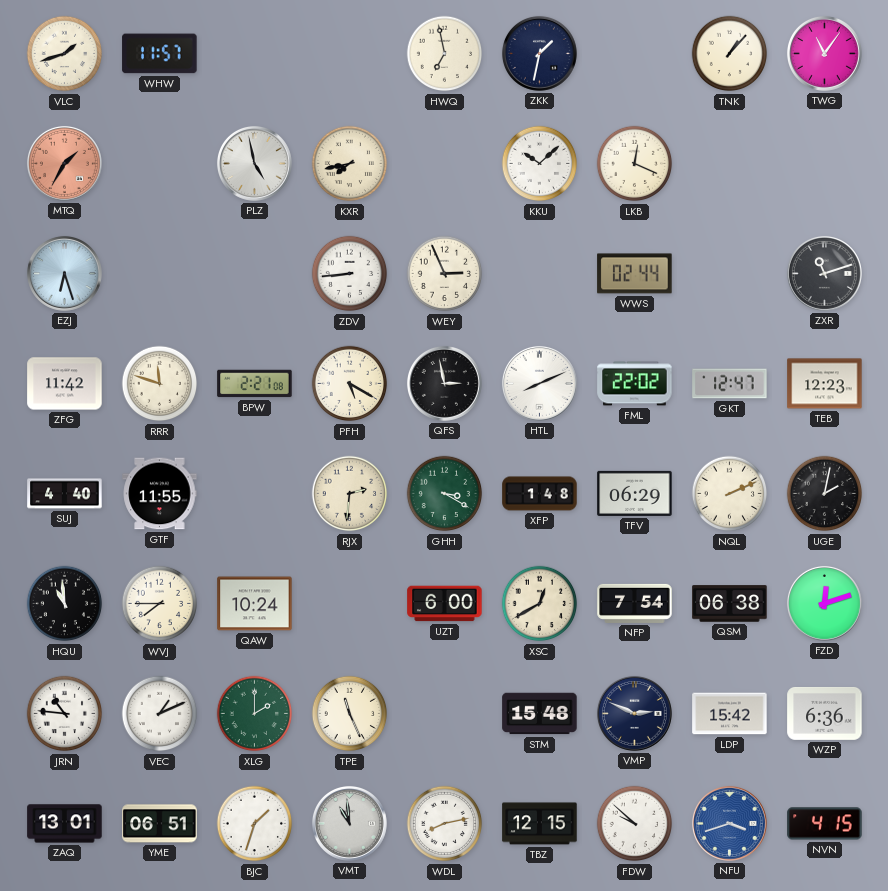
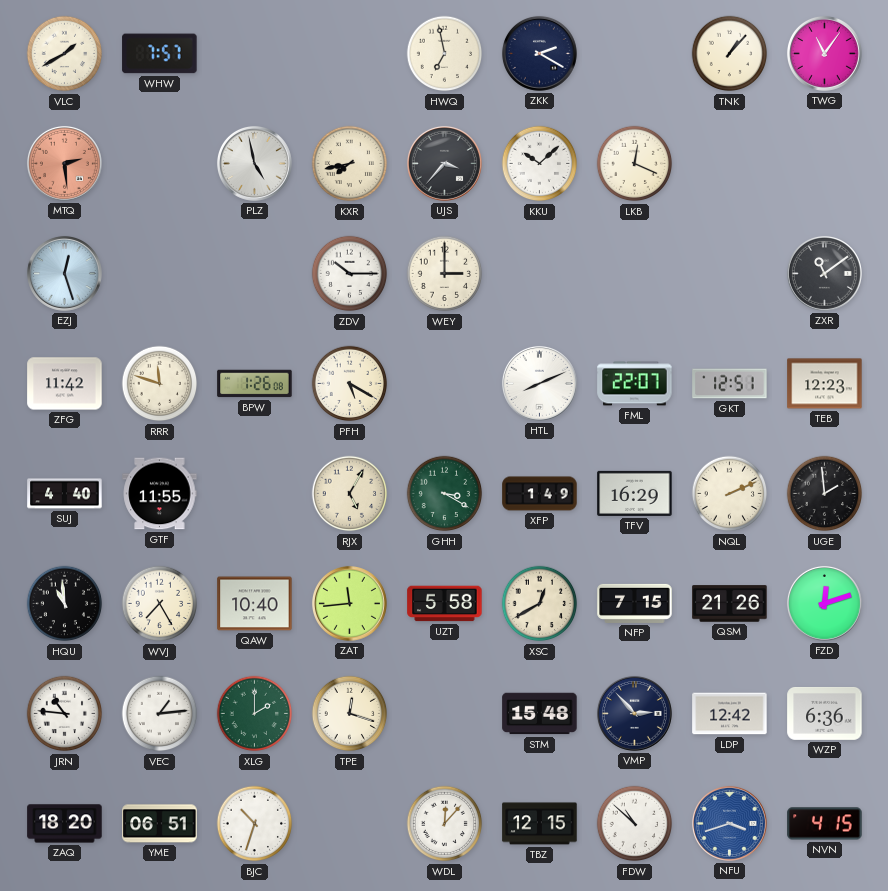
VLC: 1:42 -> 1:40
WHW: 11:57 -> 7:57
ZKK: 1:32 -> 2:20
MTQ: 1:35 -> 2:29
UJS: none -> 3:37
EZJ: 6:27 -> 12:27
ZDV: 8:44 -> 10:15
WEY: 2:56 -> 3:00
WWS: 02:44 -> none
ZXR: 11:12 -> 11:09
BPW: 2:21 -> 1:26
QFS: 2:58 -> none
FML: 22:02 -> 22:07
GKT: 12:47 -> 12:51
RJX: 2:31 -> 5:05
XFP: 1:48 -> 1:49
TFV: 06:29 -> 16:29
UGE: 2:02 -> 1:59
WVJ: 7:45 -> 7:25
QAW: 10:24 -> 10:40
ZAT: none -> 11:44
UZT: 6:00 -> 5:58
NFP: 7:54 -> 7:15
QSM: 06:38 -> 21:26
VEC: 1:11 -> 1:14
TPE: 11:26 -> 12:18
VMP: 2:49 -> 2:53
LDP: 15:42 -> 12:42
ZAQ: 13:01 -> 18:20
BJC: 1:33 -> 10:33
VMT: 10:59 -> none
WDL: 8:13 -> 12:07
FDW: 9:52 -> 10:52
